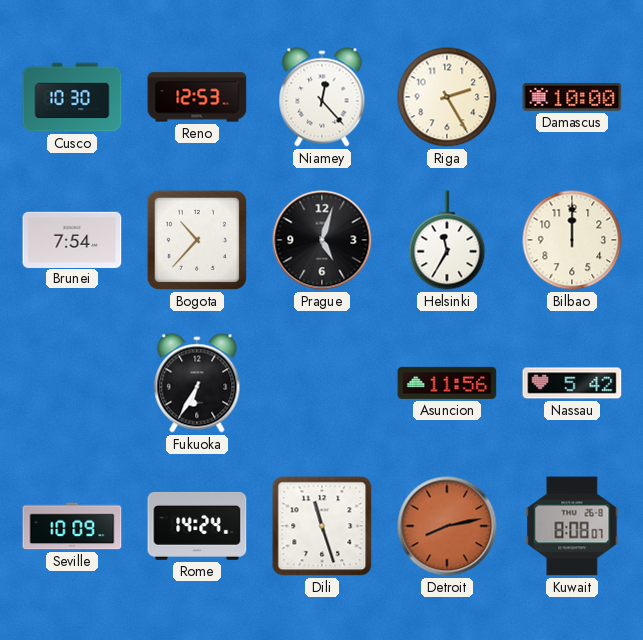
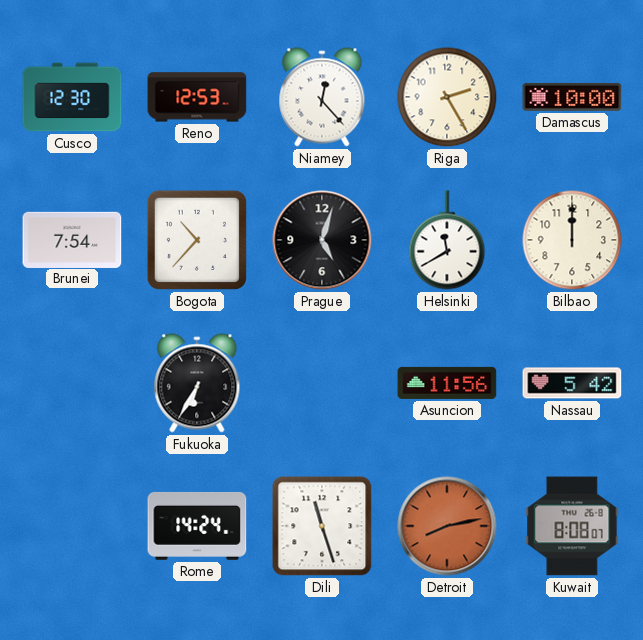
Cusco: 10:30 -> 12:30
Helsinki: 11:35 -> 11:40
Seville: 10:09 -> none
